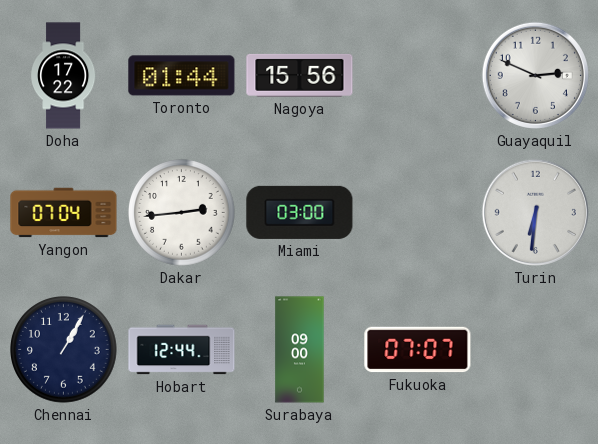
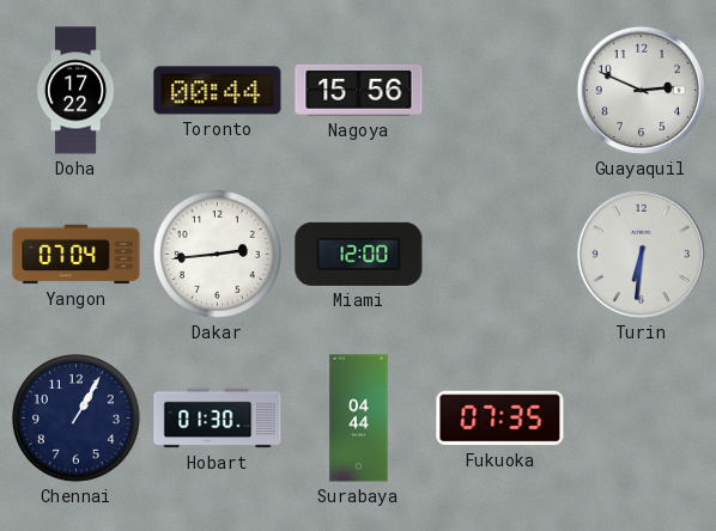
Toronto: 01:44 -> 00:44
Miami: 03:00 -> 12:00
Hobart: 12:44 -> 01:30
Surabaya: 09:00 -> 04:44
Fukuoka: 07:07 -> 07:35
